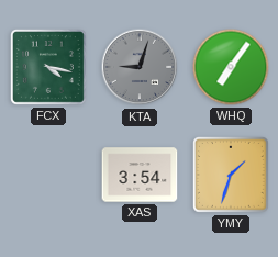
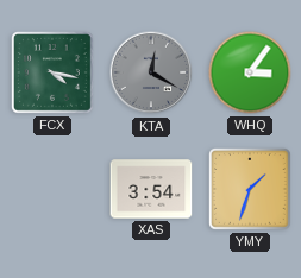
KTA: 9:03 -> 12:20
WHQ: 7:06 -> 3:06
